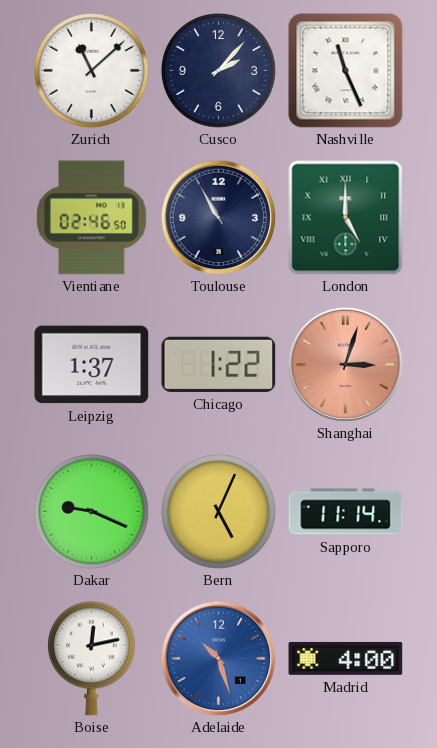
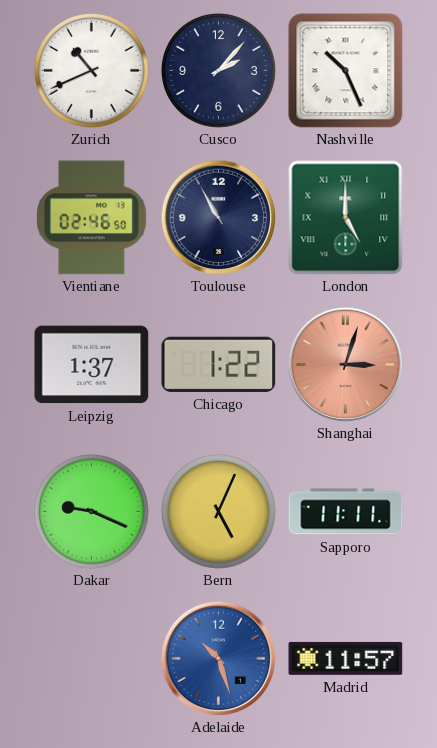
Zurich: 11:08 -> 10:41
Nashville: 11:26 -> 10:26
Sapporo: 11:14 -> 11:11
Boise: 12:13 -> none
Madrid: 4:00 -> 11:57
